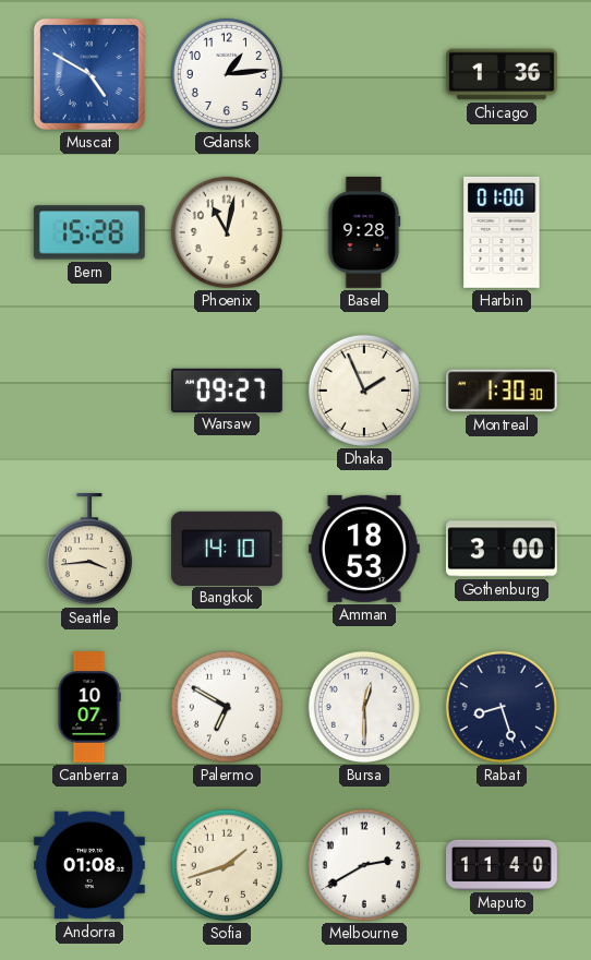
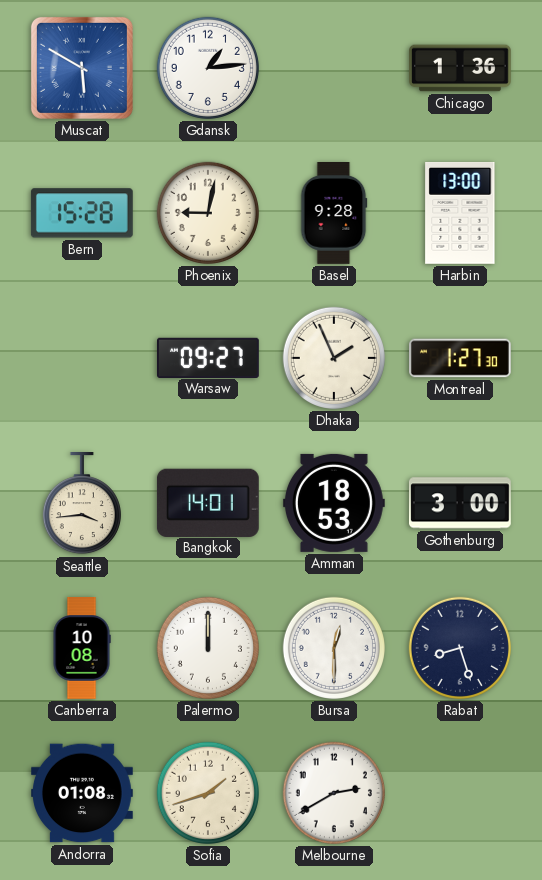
Muscat: 4:50 -> 5:50
Phoenix: 11:02 -> 9:02
Harbin: 01:00 -> 13:00
Montreal: 1:30 -> 1:27
Bangkok: 14:10 -> 14:01
Canberra: 10:07 -> 10:08
Palermo: 6:50 -> 12:00
Maputo: 11:40 -> none
